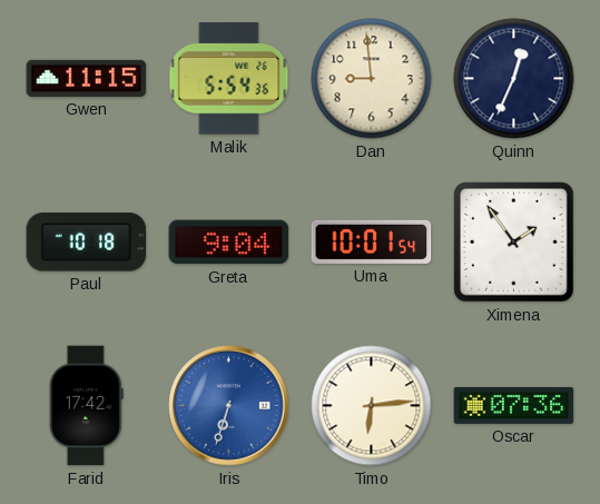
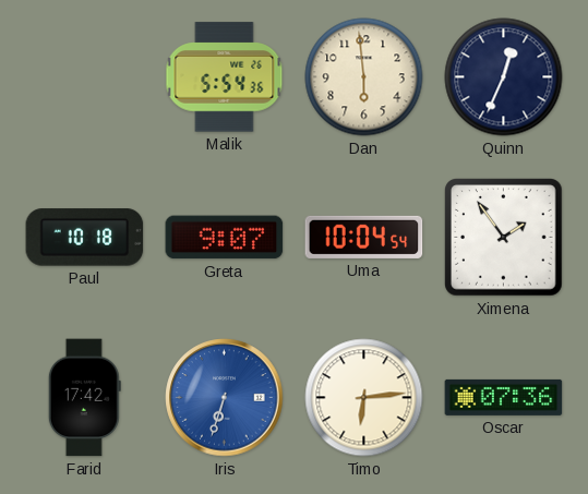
Gwen: 11:15 -> none
Dan: 8:59 -> 5:59
Greta: 9:04 -> 9:07
Uma: 10:01 -> 10:04
